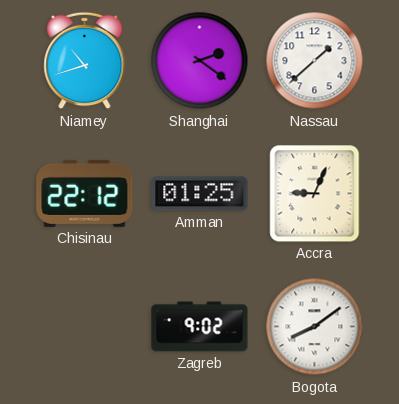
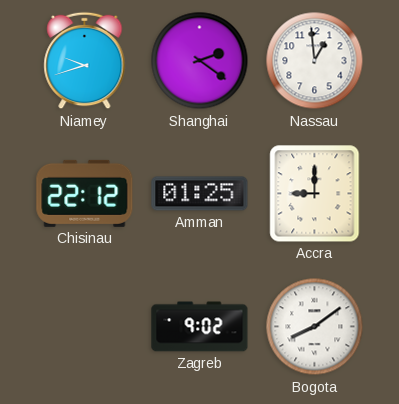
Niamey: 10:42 -> 9:42
Nassau: 1:38 -> 12:59
Accra: 9:04 -> 9:00
